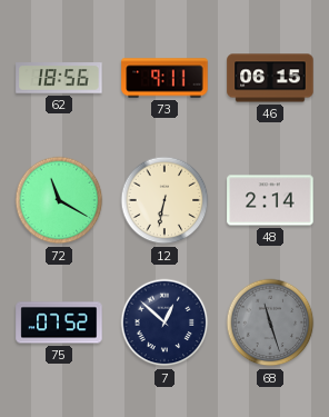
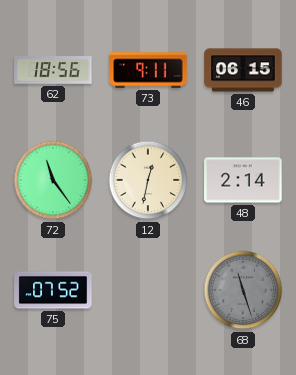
72: 11:20 -> 11:24
12: 6:32 -> 12:32
7: 12:52 -> none
